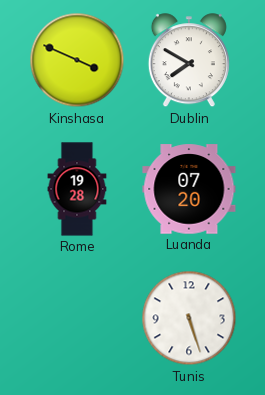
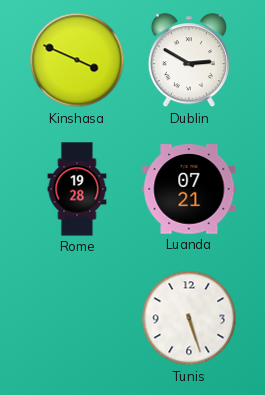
Dublin: 7:50 -> 2:50
Luanda: 07:20 -> 07:21
